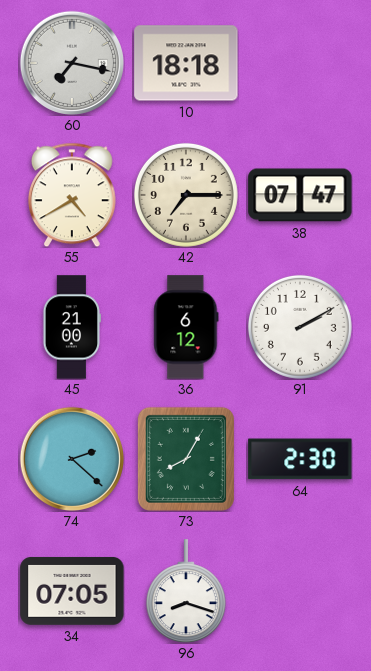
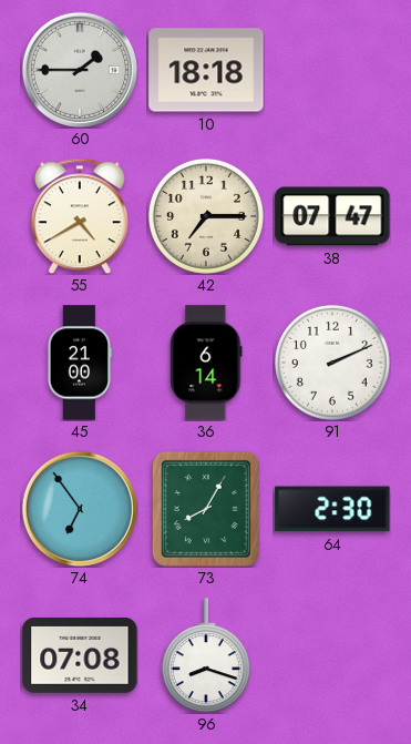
60: 7:17 -> 1:45
36: 6:12 -> 6:14
91: 2:10 -> 2:11
74: 2:22 -> 6:54
34: 07:05 -> 07:08
